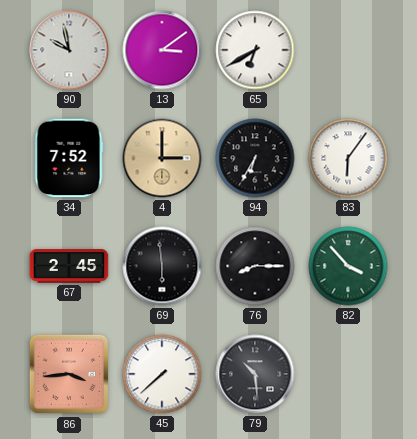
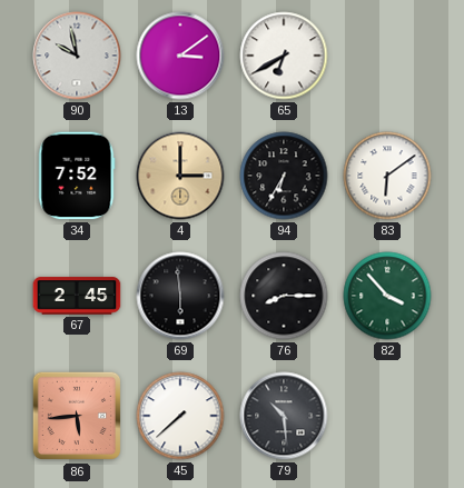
83: 6:06 -> 6:09
86: 3:44 -> 5:44
